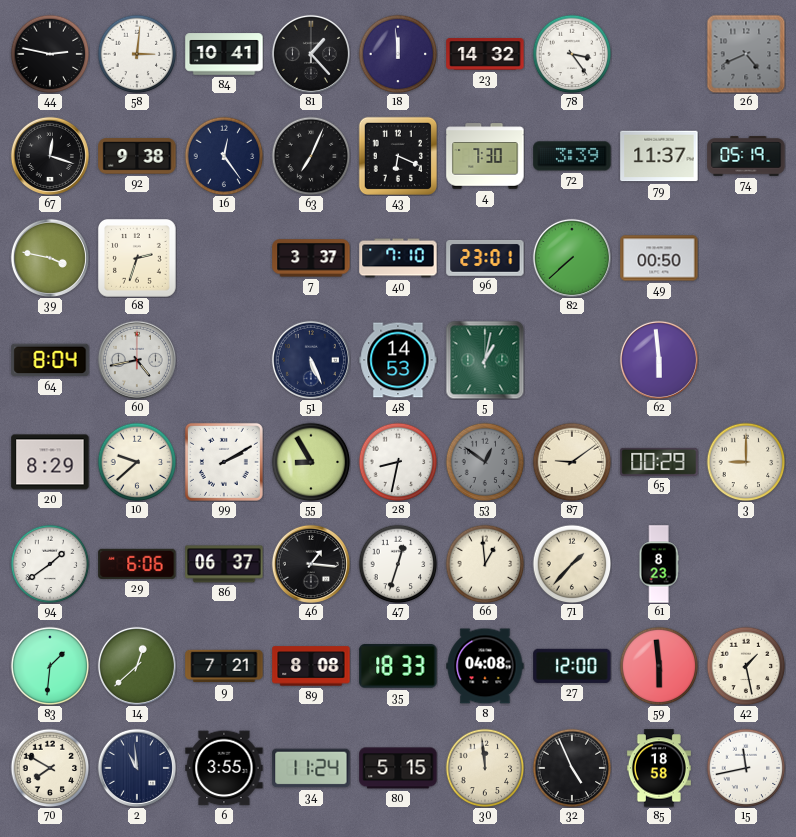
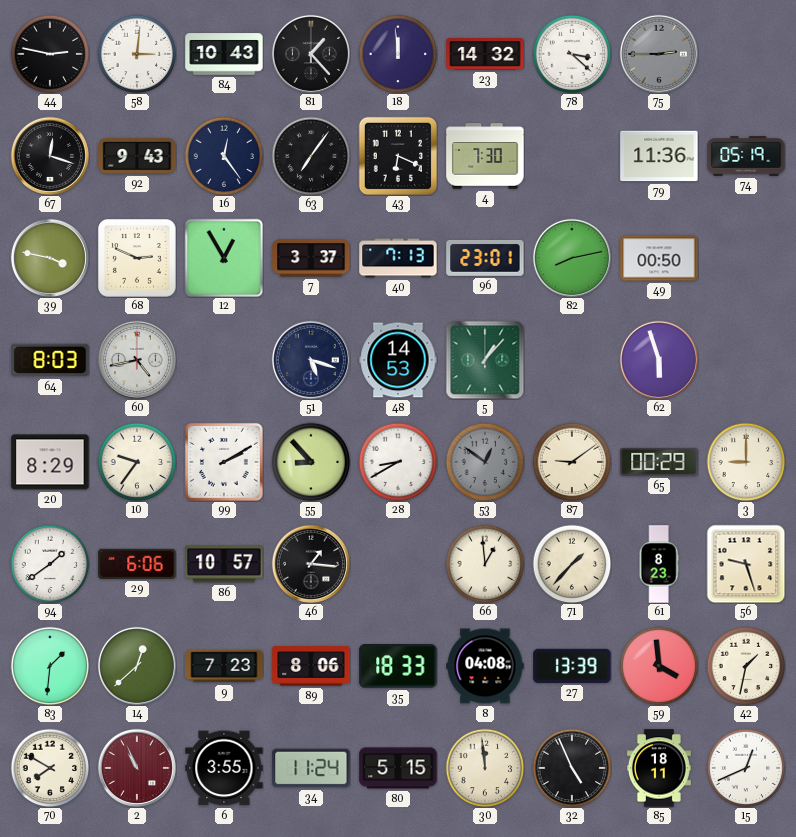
84: 10:41 -> 10:43
78: 3:24 -> 3:22
75: none -> 2:45
26: 4:41 -> none
92: 9:38 -> 9:43
63: 7:04 -> 7:06
72: 3:39 -> none
79: 11:37 -> 11:36
68: 2:33 -> 2:49
12: none -> 12:55
40: 7:10 -> 7:13
82: 7:38 -> 8:13
64: 8:04 -> 8:03
51: 5:26 -> 5:18
5: 1:02 -> 1:07
62: 5:59 -> 5:57
10: 9:38 -> 9:36
55: 8:55 -> 8:53
28: 8:32 -> 8:40
86: 06:37 -> 10:57
47: 12:33 -> none
56: none -> 9:27
9: 7:21 -> 7:23
89: 8:08 -> 8:06
27: 12:00 -> 13:39
59: 5:59 -> 3:59
42: 1:28 -> 1:32
2: 10:59 -> 10:56
2 dial: navy -> burgundy
85: 18:58 -> 18:11
15: 11:43 -> 12:41
